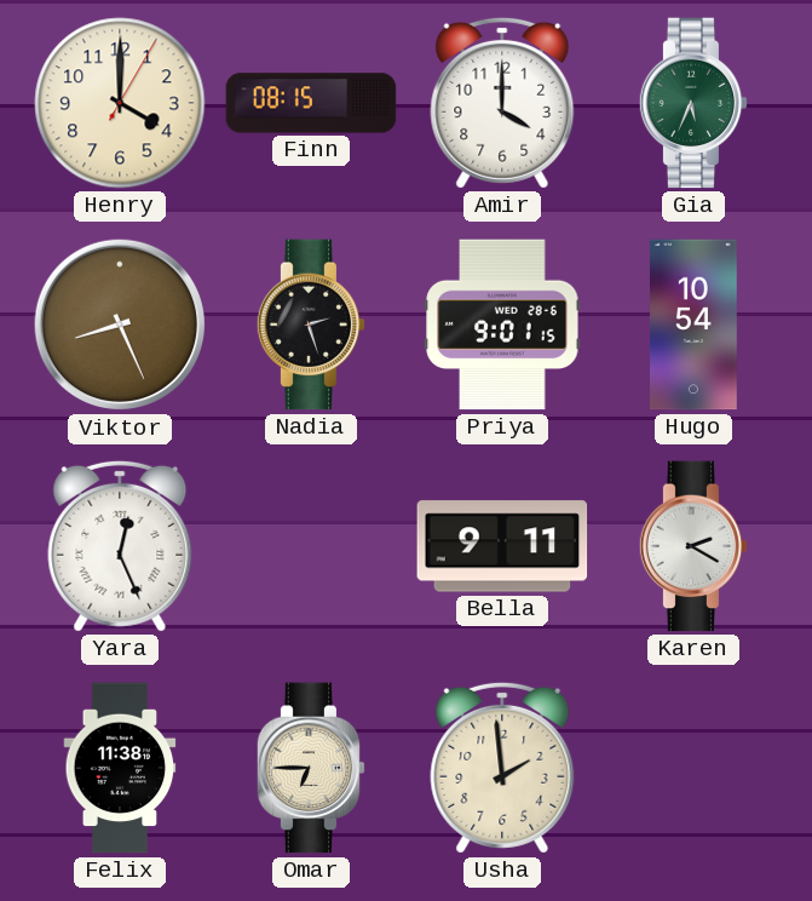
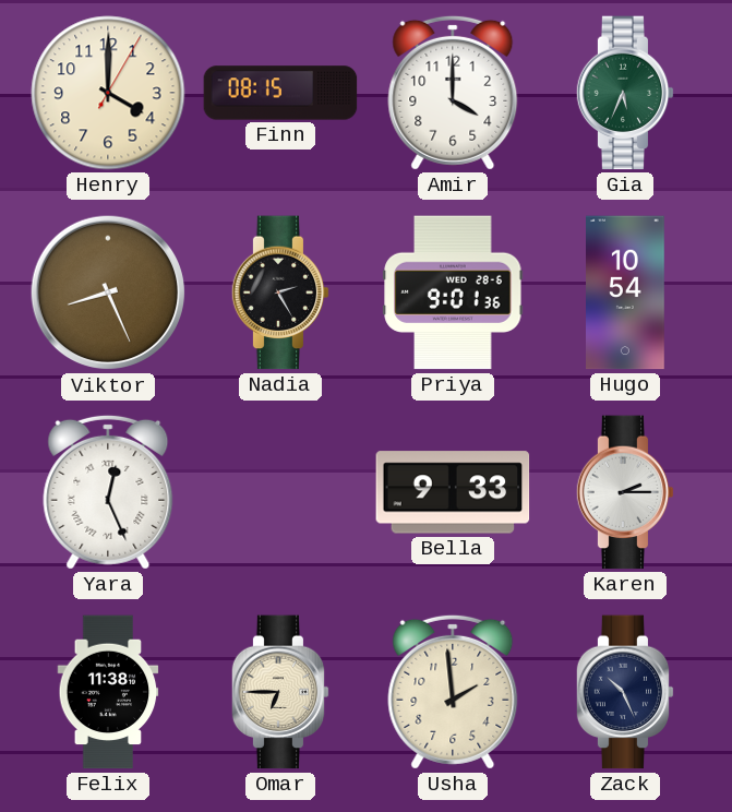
Nadia: 2:27 -> 2:25
Priya: 9:01:15 -> 9:01:36
Bella: 9:11 -> 9:33
Karen: 2:20 -> 2:15
Zack: none -> 10:26
